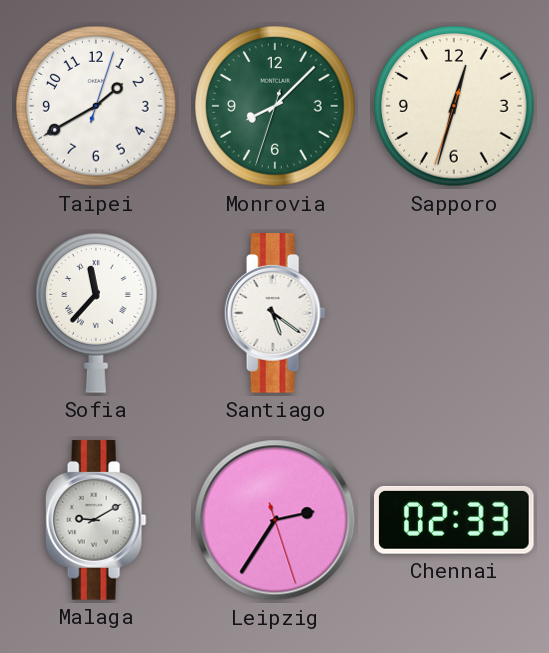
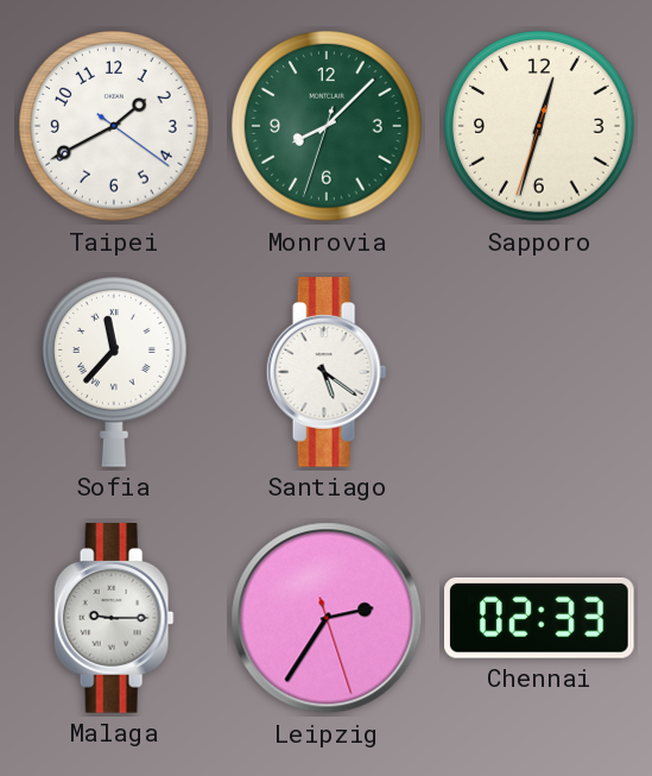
Taipei: 1:40:03 -> 1:40:21
Malaga: 9:10 -> 9:15
